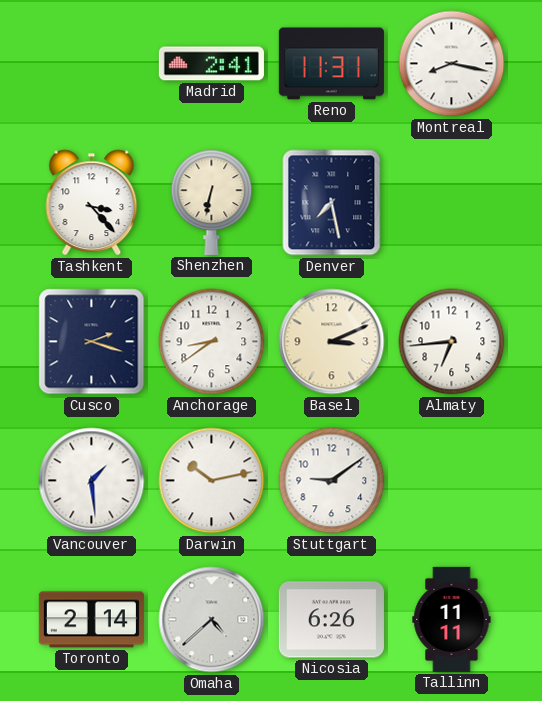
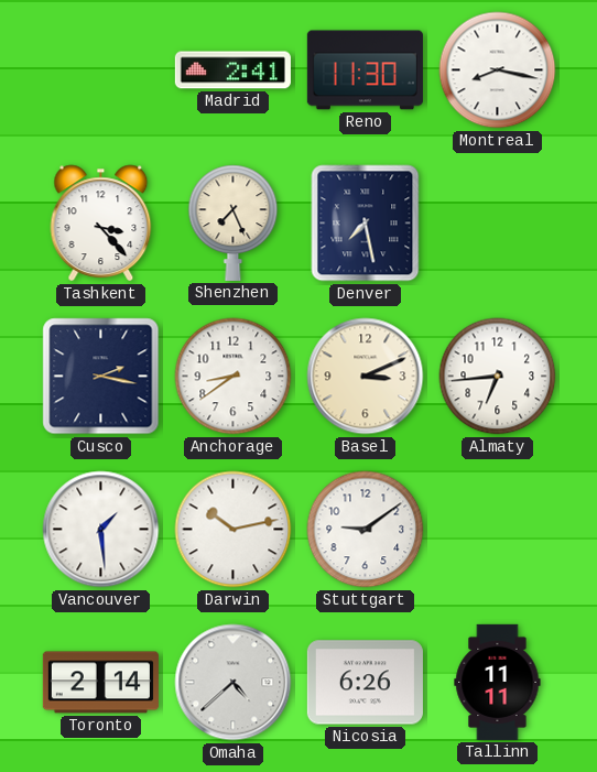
Reno: 11:31 -> 11:30
Shenzhen: 6:32 -> 7:26
Cusco: 2:18 -> 2:17
